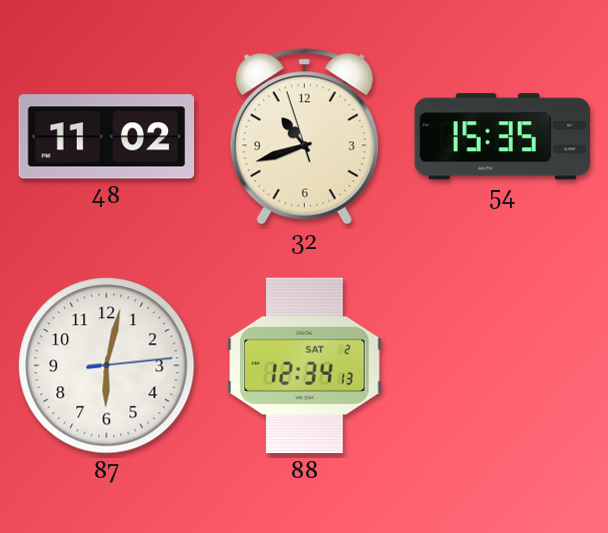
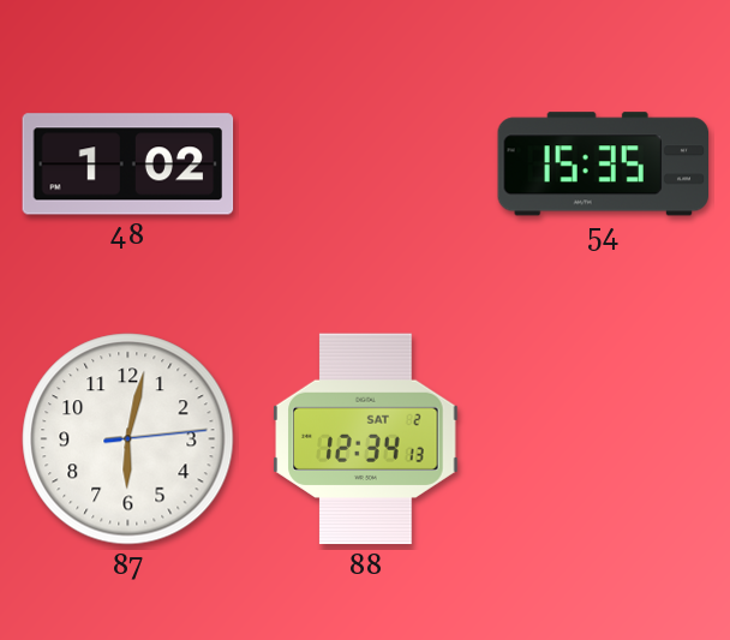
48: 11:02 -> 1:02
32: 10:41 -> none
